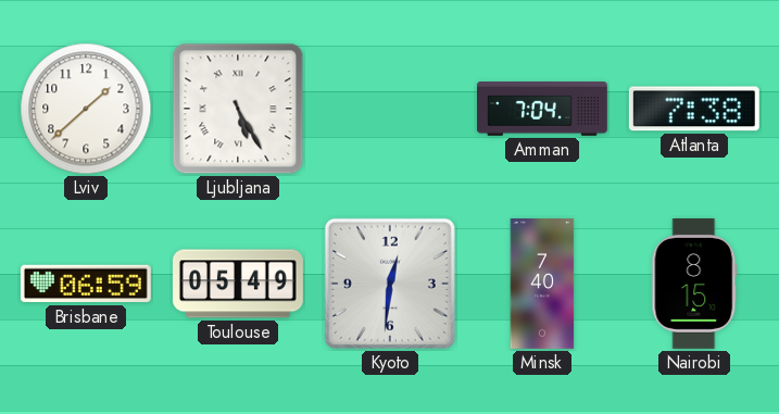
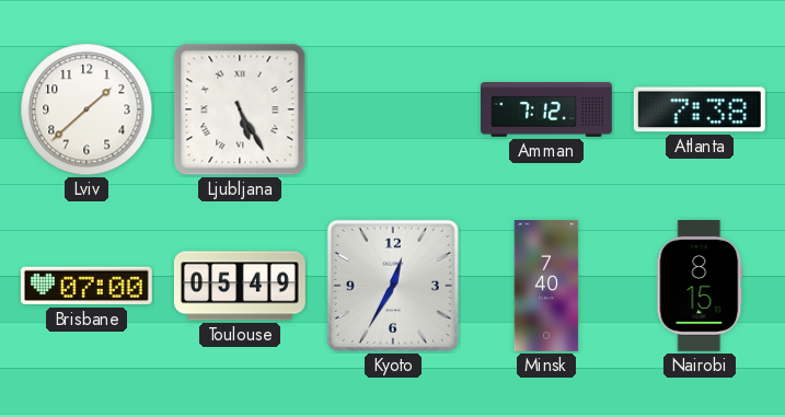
Amman: 7:04 -> 7:12
Brisbane: 06:59 -> 07:00
Kyoto: 12:31 -> 12:35
